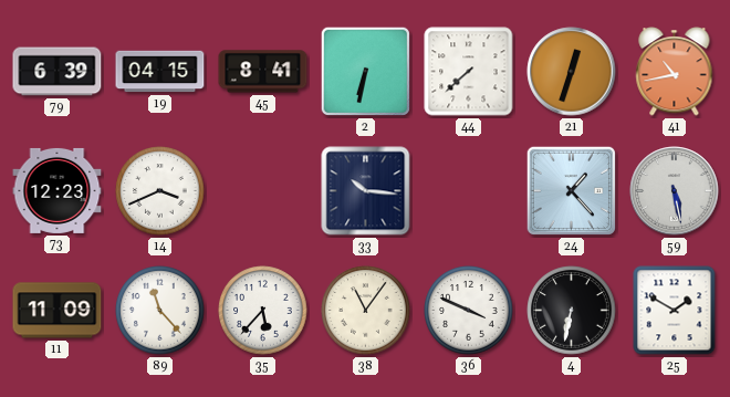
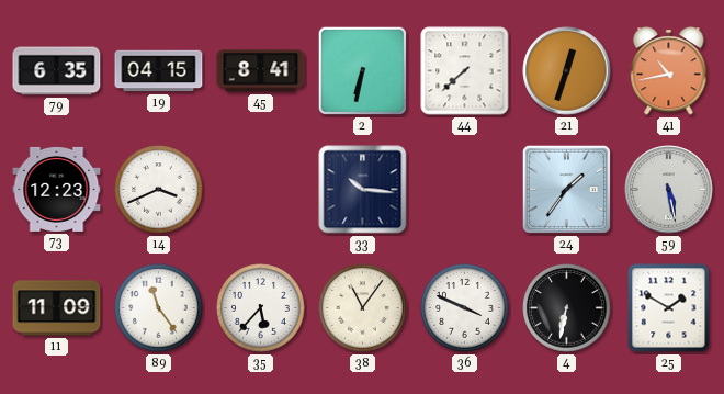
79: 6:39 -> 6:35
24: 1:23 -> 1:36
89: 11:23 -> 11:24
